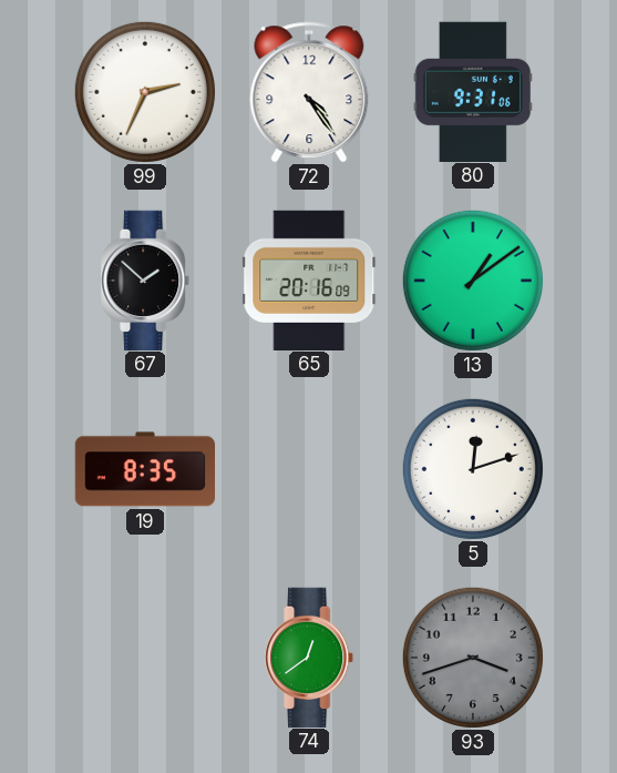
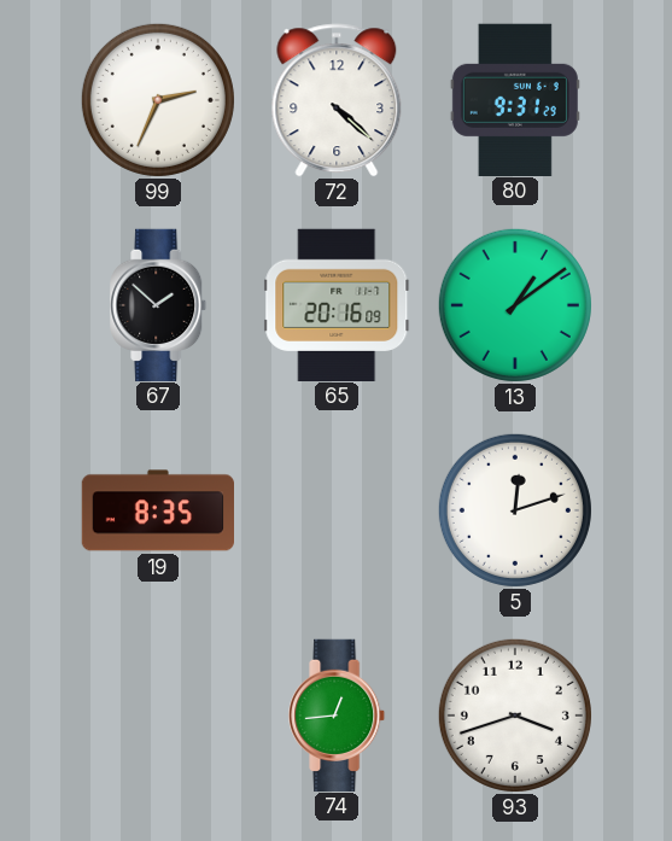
72: 4:24 -> 4:22
80: 9:31:06 -> 9:31:29
74: 12:39 -> 12:44
93 dial: grey -> white
